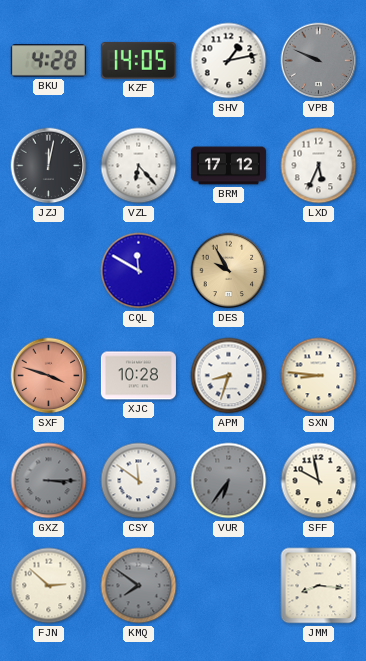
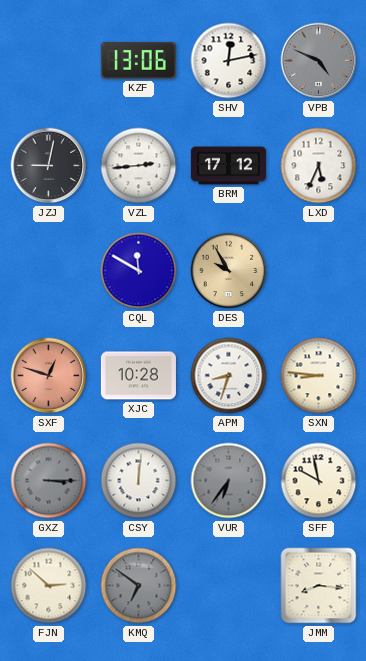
BKU: 4:28 -> none
KZF: 14:05 -> 13:06
SHV: 1:13 -> 12:13
VPB: 9:49 -> 4:49
JZJ: 12:02 -> 9:02
VZL: 6:23 -> 2:44
SXF: 3:48 -> 12:48
CSY: 11:51 -> 12:01
KMQ: 7:51 -> 6:51
